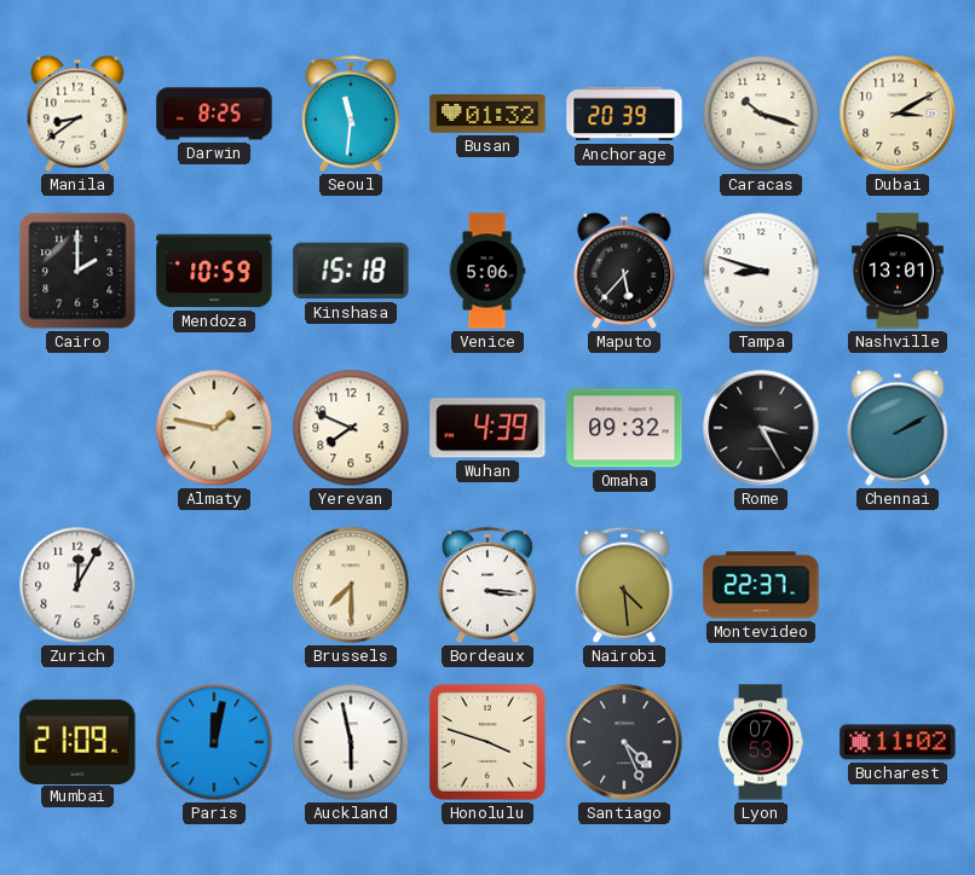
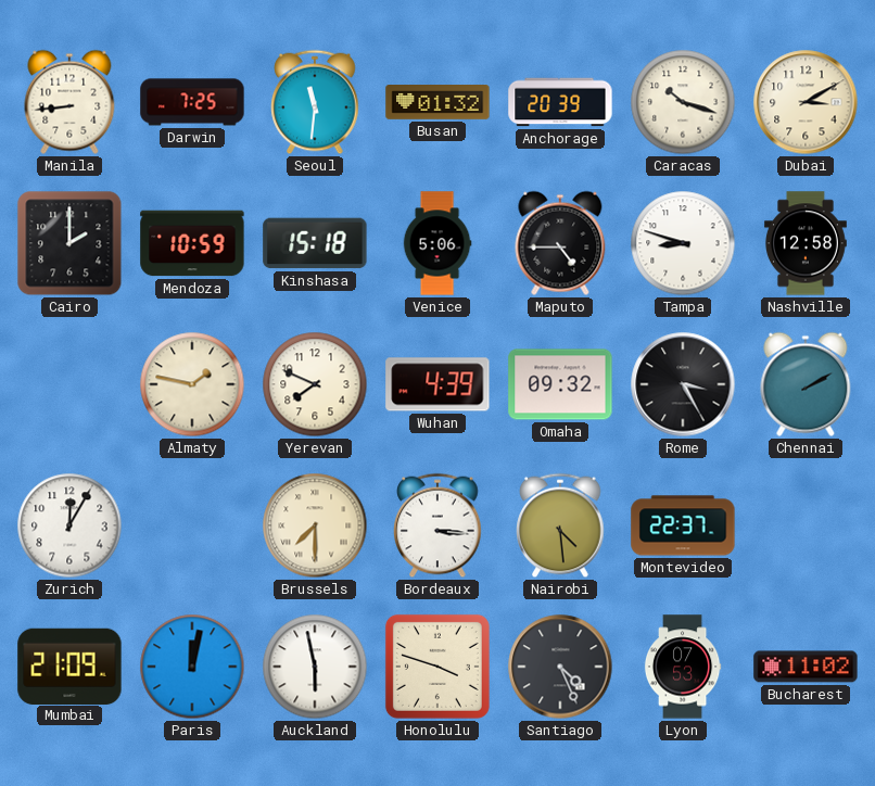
Manila: 8:39 -> 8:44
Darwin: 8:25 -> 7:25
Maputo: 5:37 -> 4:45
Nashville: 13:01 -> 12:58
